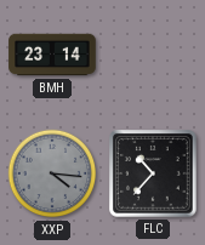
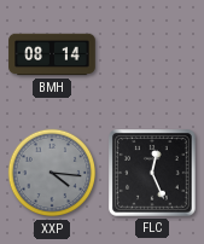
BMH: 23:14 -> 08:14
FLC: 10:37 -> 12:26
